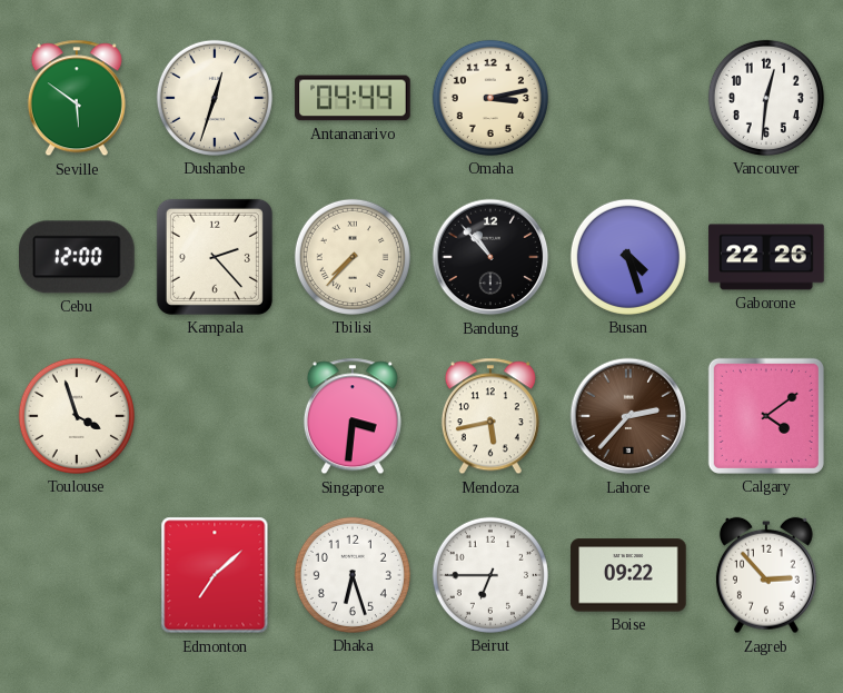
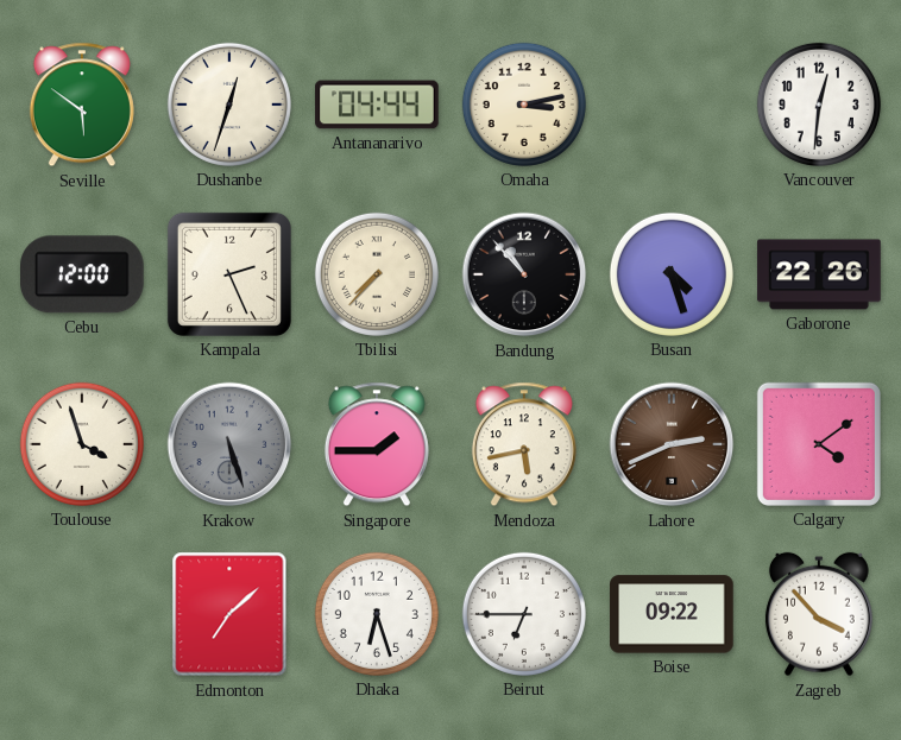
Kampala: 2:23 -> 2:26
Krakow: none -> 5:27
Singapore: 3:31 -> 1:45
Lahore: 2:37 -> 2:41
Zagreb: 2:53 -> 3:53
